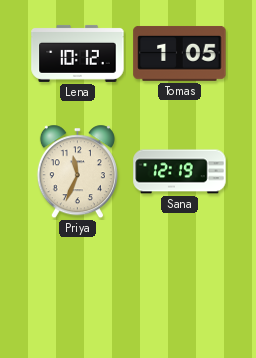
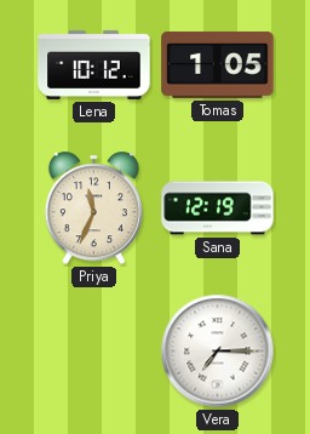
Vera: none -> 7:15
